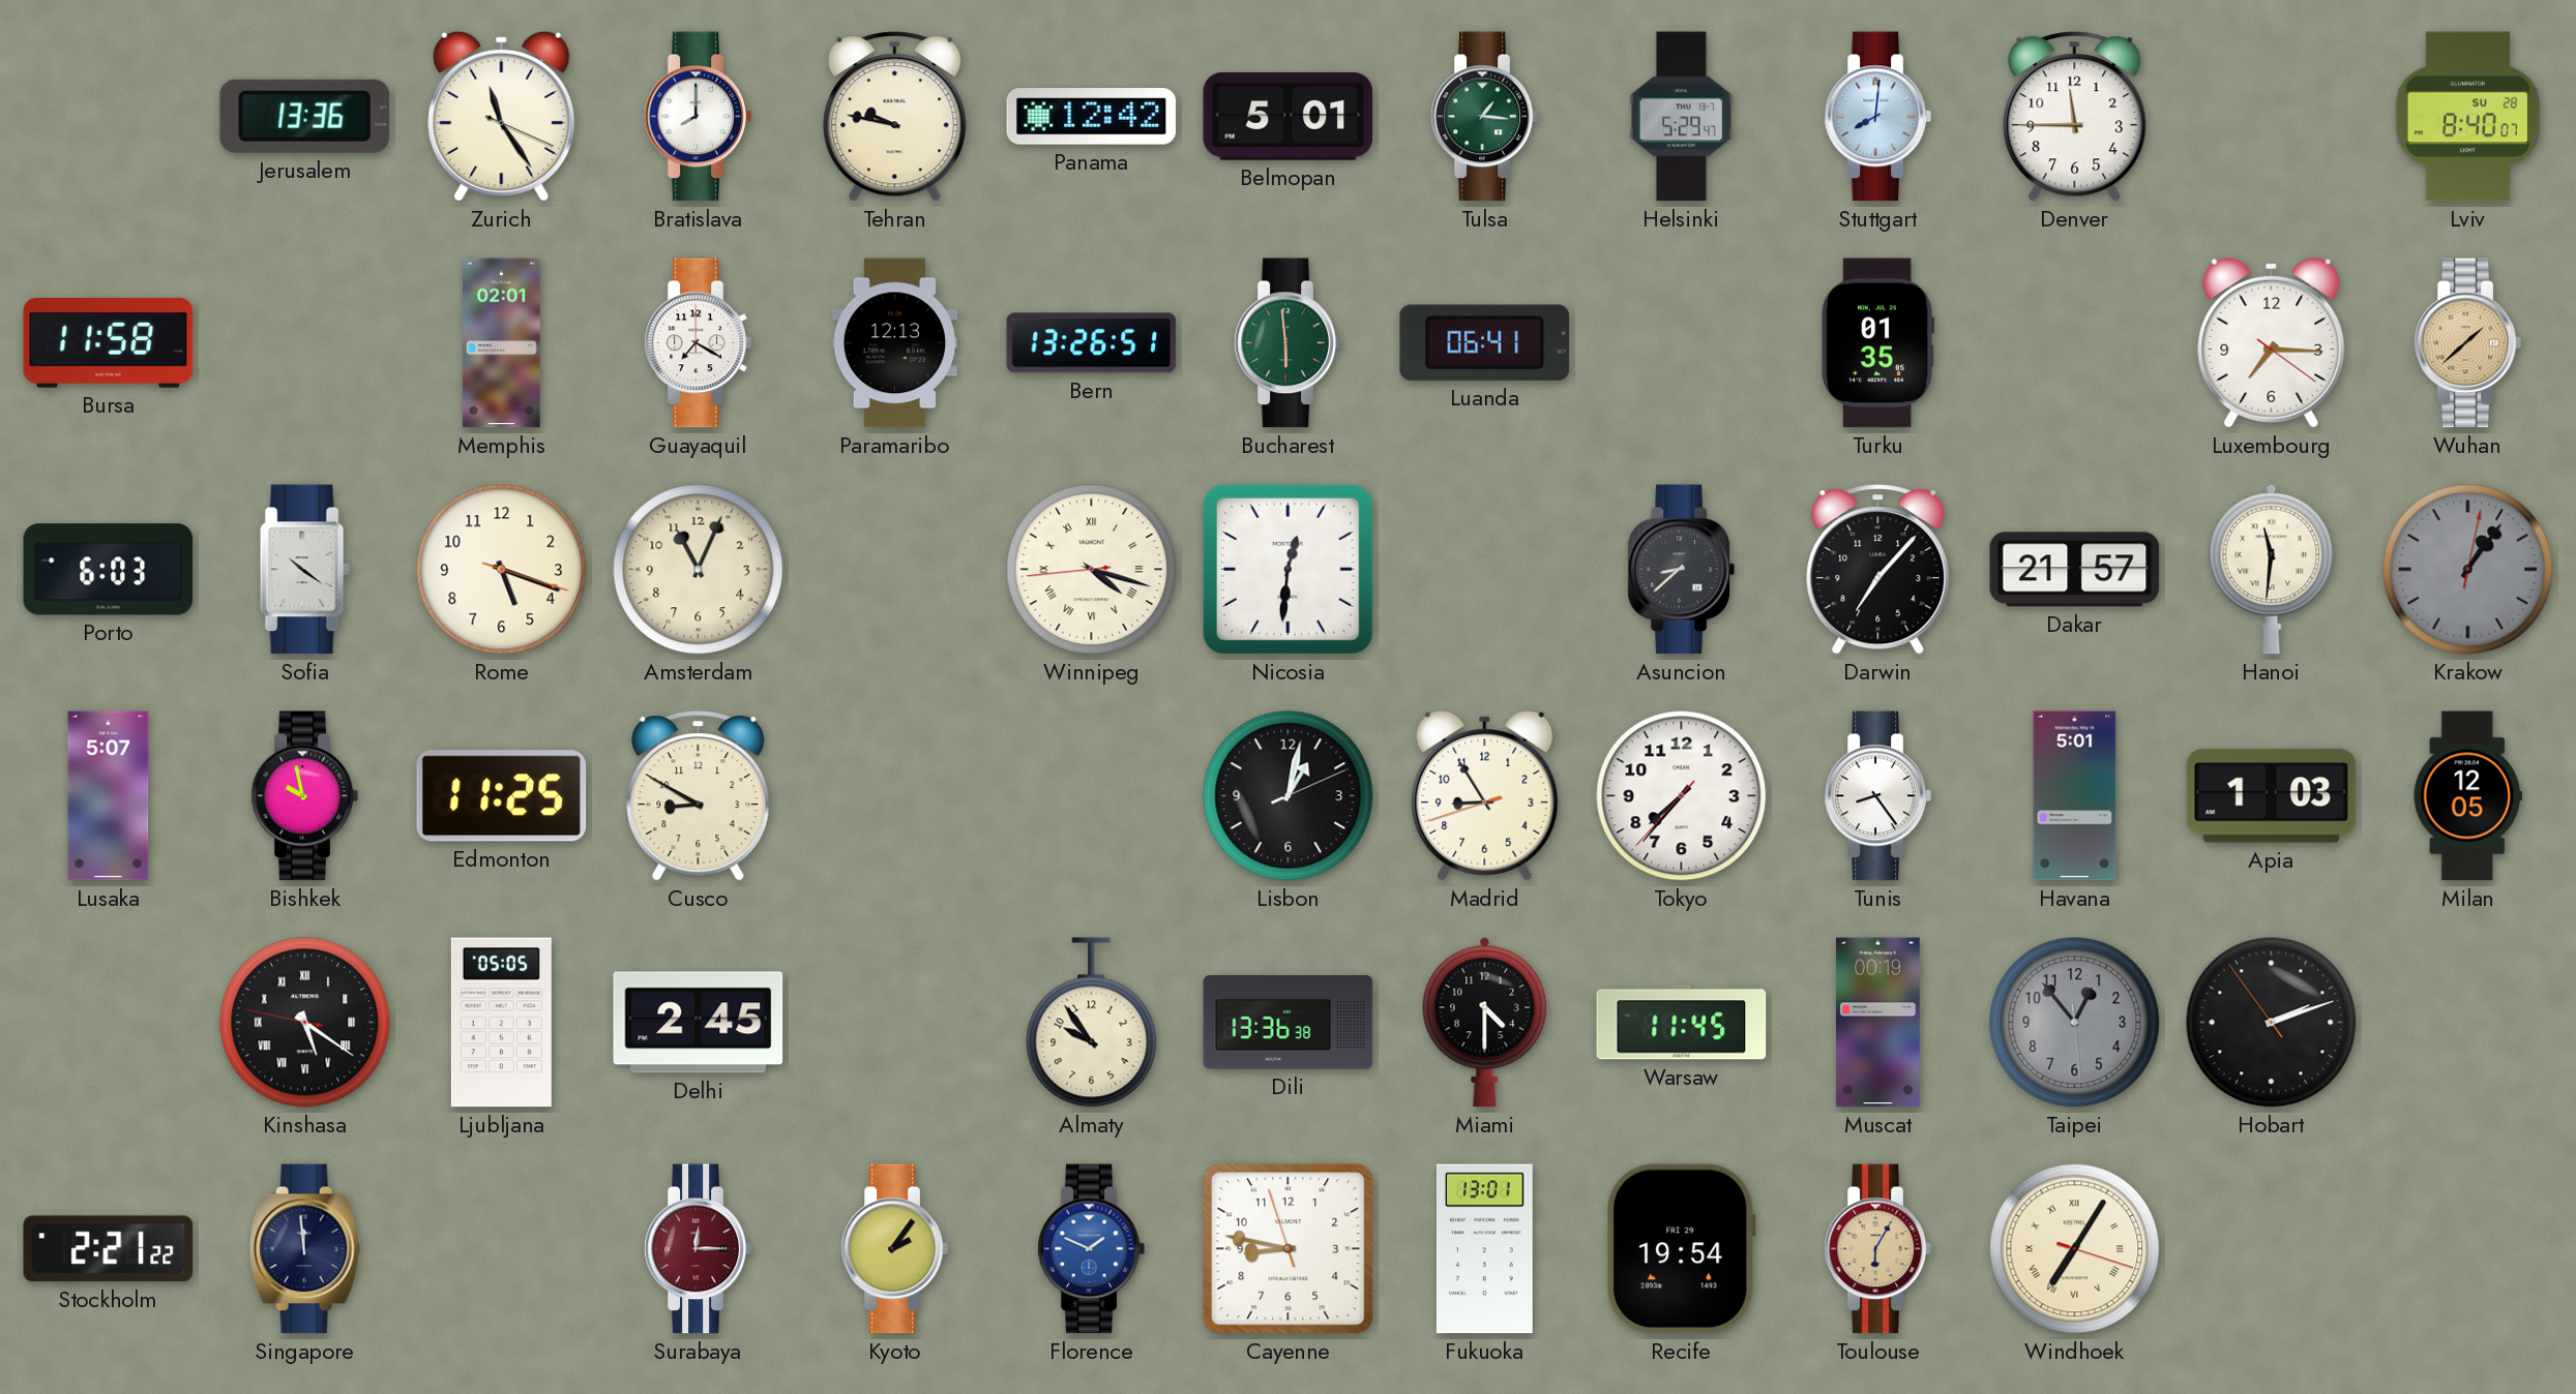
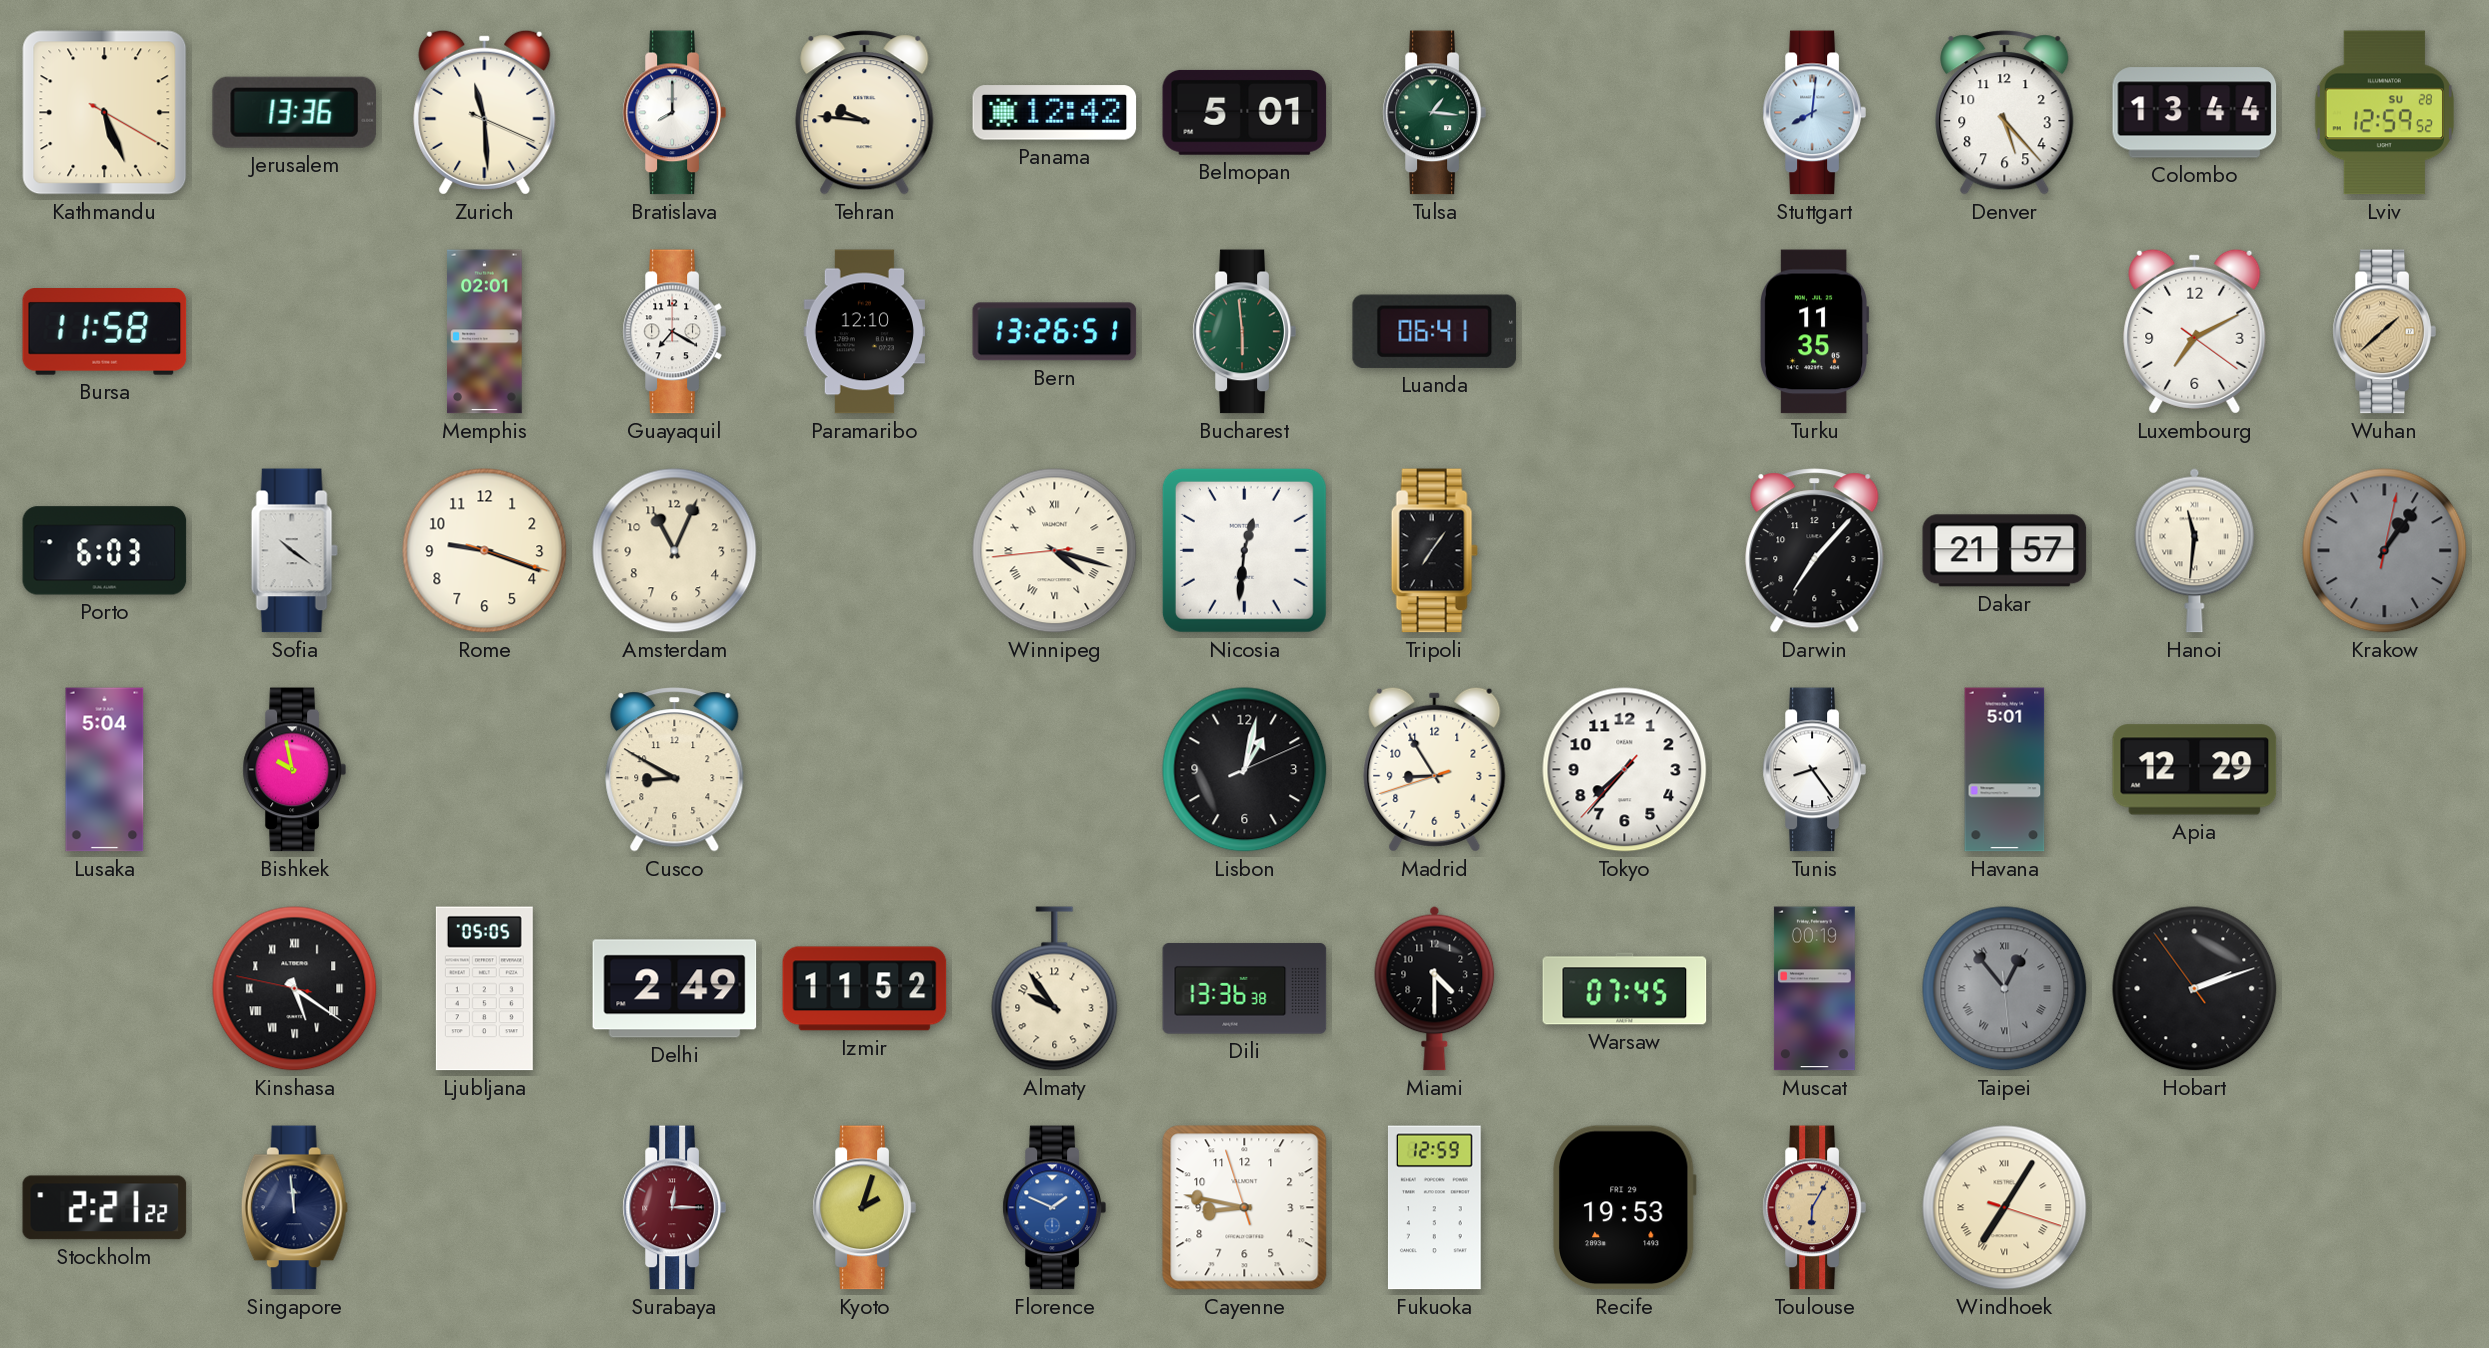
Kathmandu: none -> 5:26
Zurich: 11:24 -> 11:29
Tehran: 9:47 -> 9:46
Helsinki: 5:29 -> none
Denver: 11:45 -> 5:23
Colombo: none -> 13:44
Lviv: 8:40 -> 12:59
Paramaribo: 12:13 -> 12:10
Turku: 01:35 -> 11:35
Luxembourg: 7:15 -> 7:10
Rome: 5:18 -> 9:18
Tripoli: none -> 7:06
Asuncion: 8:38 -> none
Lusaka: 5:07 -> 5:04
Edmonton: 11:25 -> none
Apia: 1:03 -> 12:29
Milan: 12:05 -> none
Delhi: 2:45 -> 2:49
Izmir: none -> 11:52
Warsaw: 11:45 -> 07:45
Taipei numerals: Arabic -> Roman
Kyoto: 2:06 -> 2:03
Fukuoka: 13:01 -> 12:59
Recife: 19:54 -> 19:53
